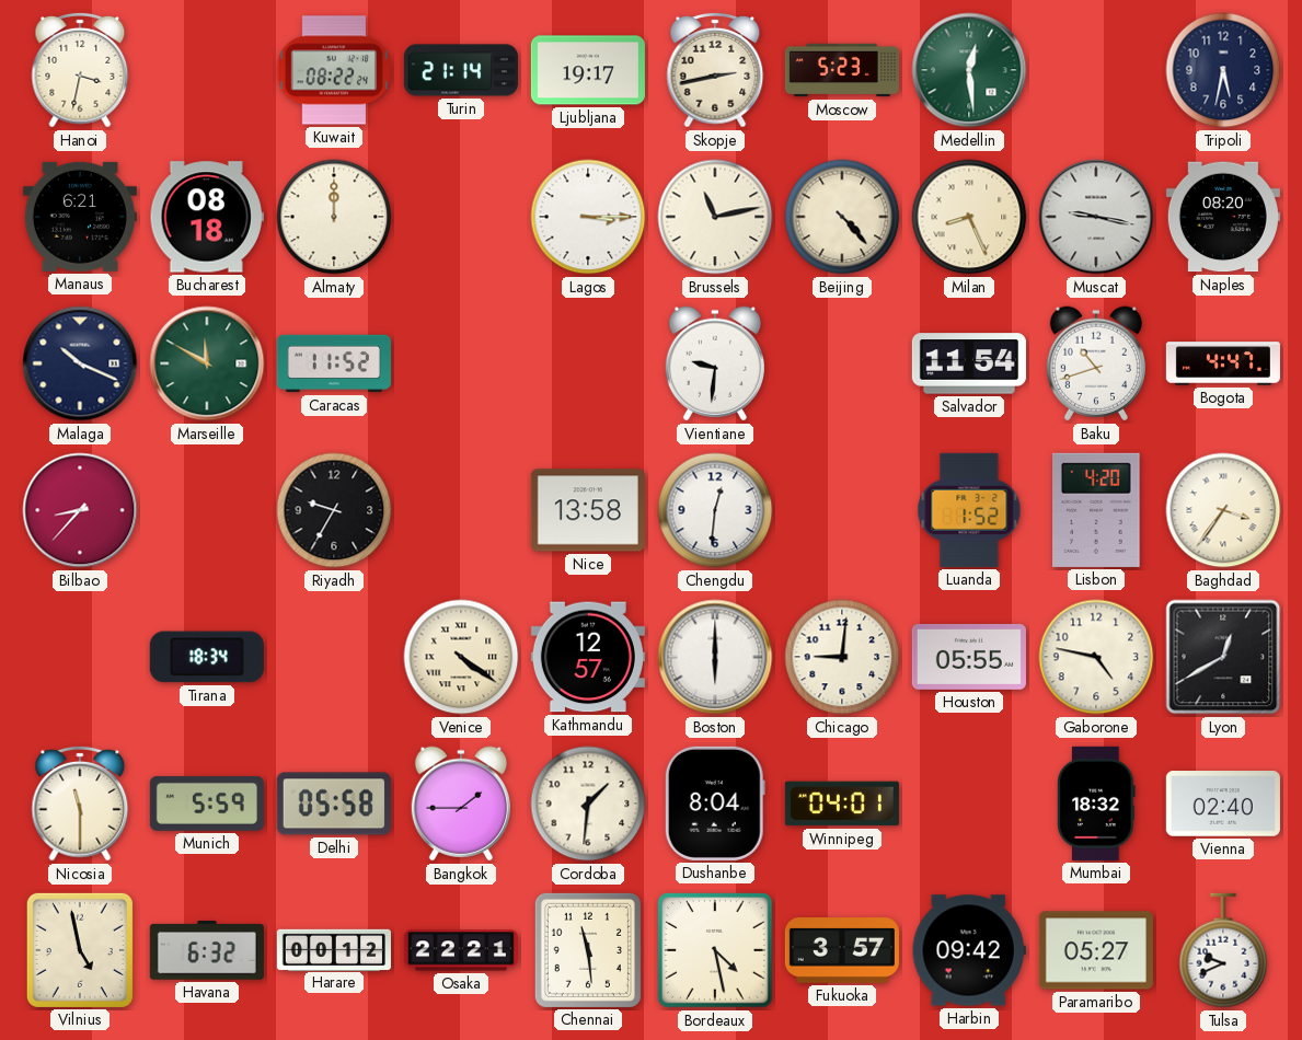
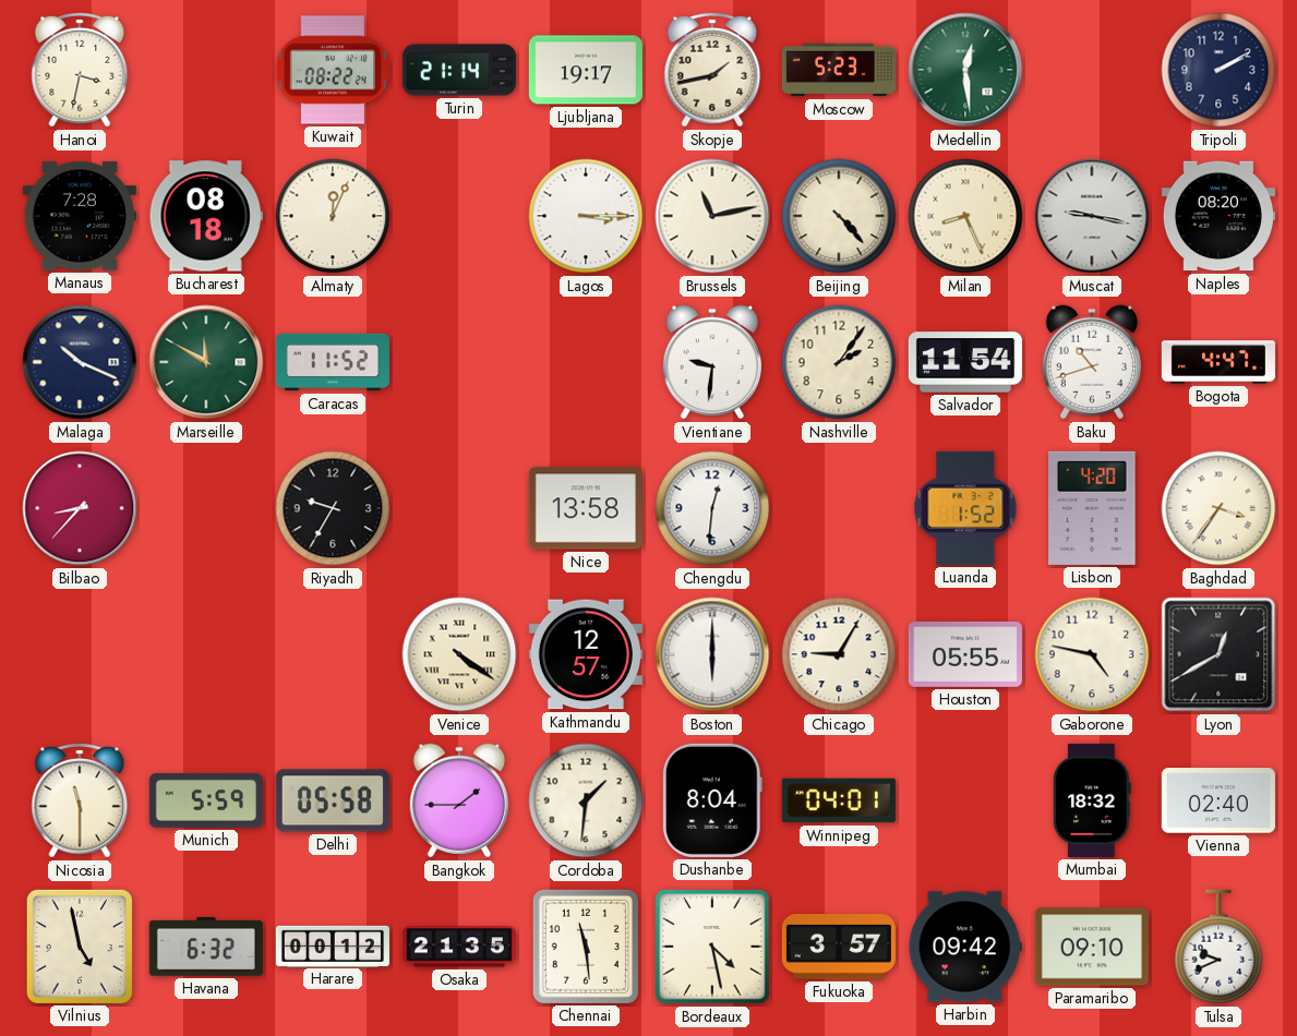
Skopje: 2:43 -> 1:43
Tripoli: 5:32 -> 2:10
Manaus: 6:21 -> 7:28
Almaty: 12:00 -> 12:04
Nashville: none -> 2:06
Tirana: 18:34 -> none
Chicago: 9:01 -> 9:05
Osaka: 22:21 -> 21:35
Paramaribo: 05:27 -> 09:10
